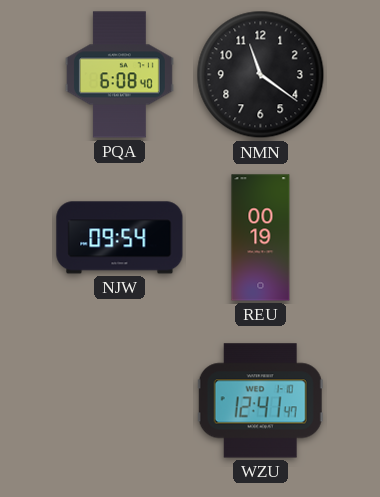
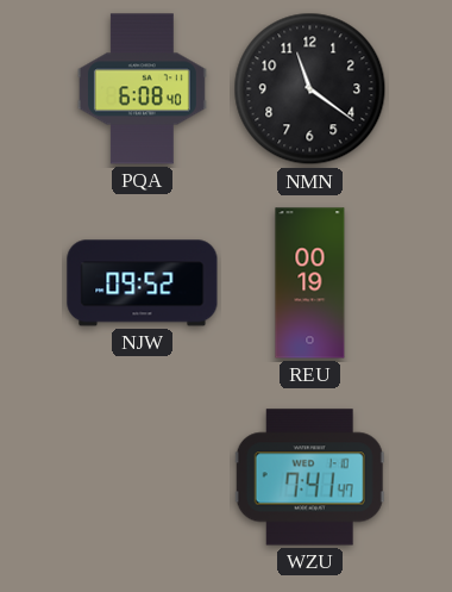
NJW: 09:54 -> 09:52
WZU: 12:41 -> 7:41
